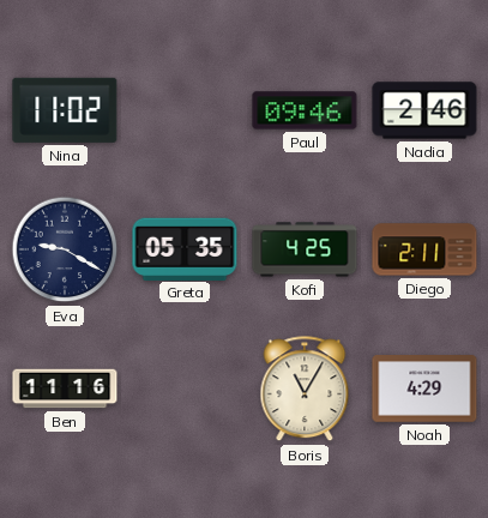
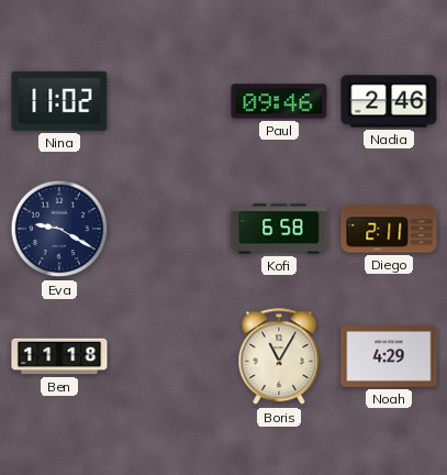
Greta: 05:35 -> none
Kofi: 4:25 -> 6:58
Ben: 11:16 -> 11:18
